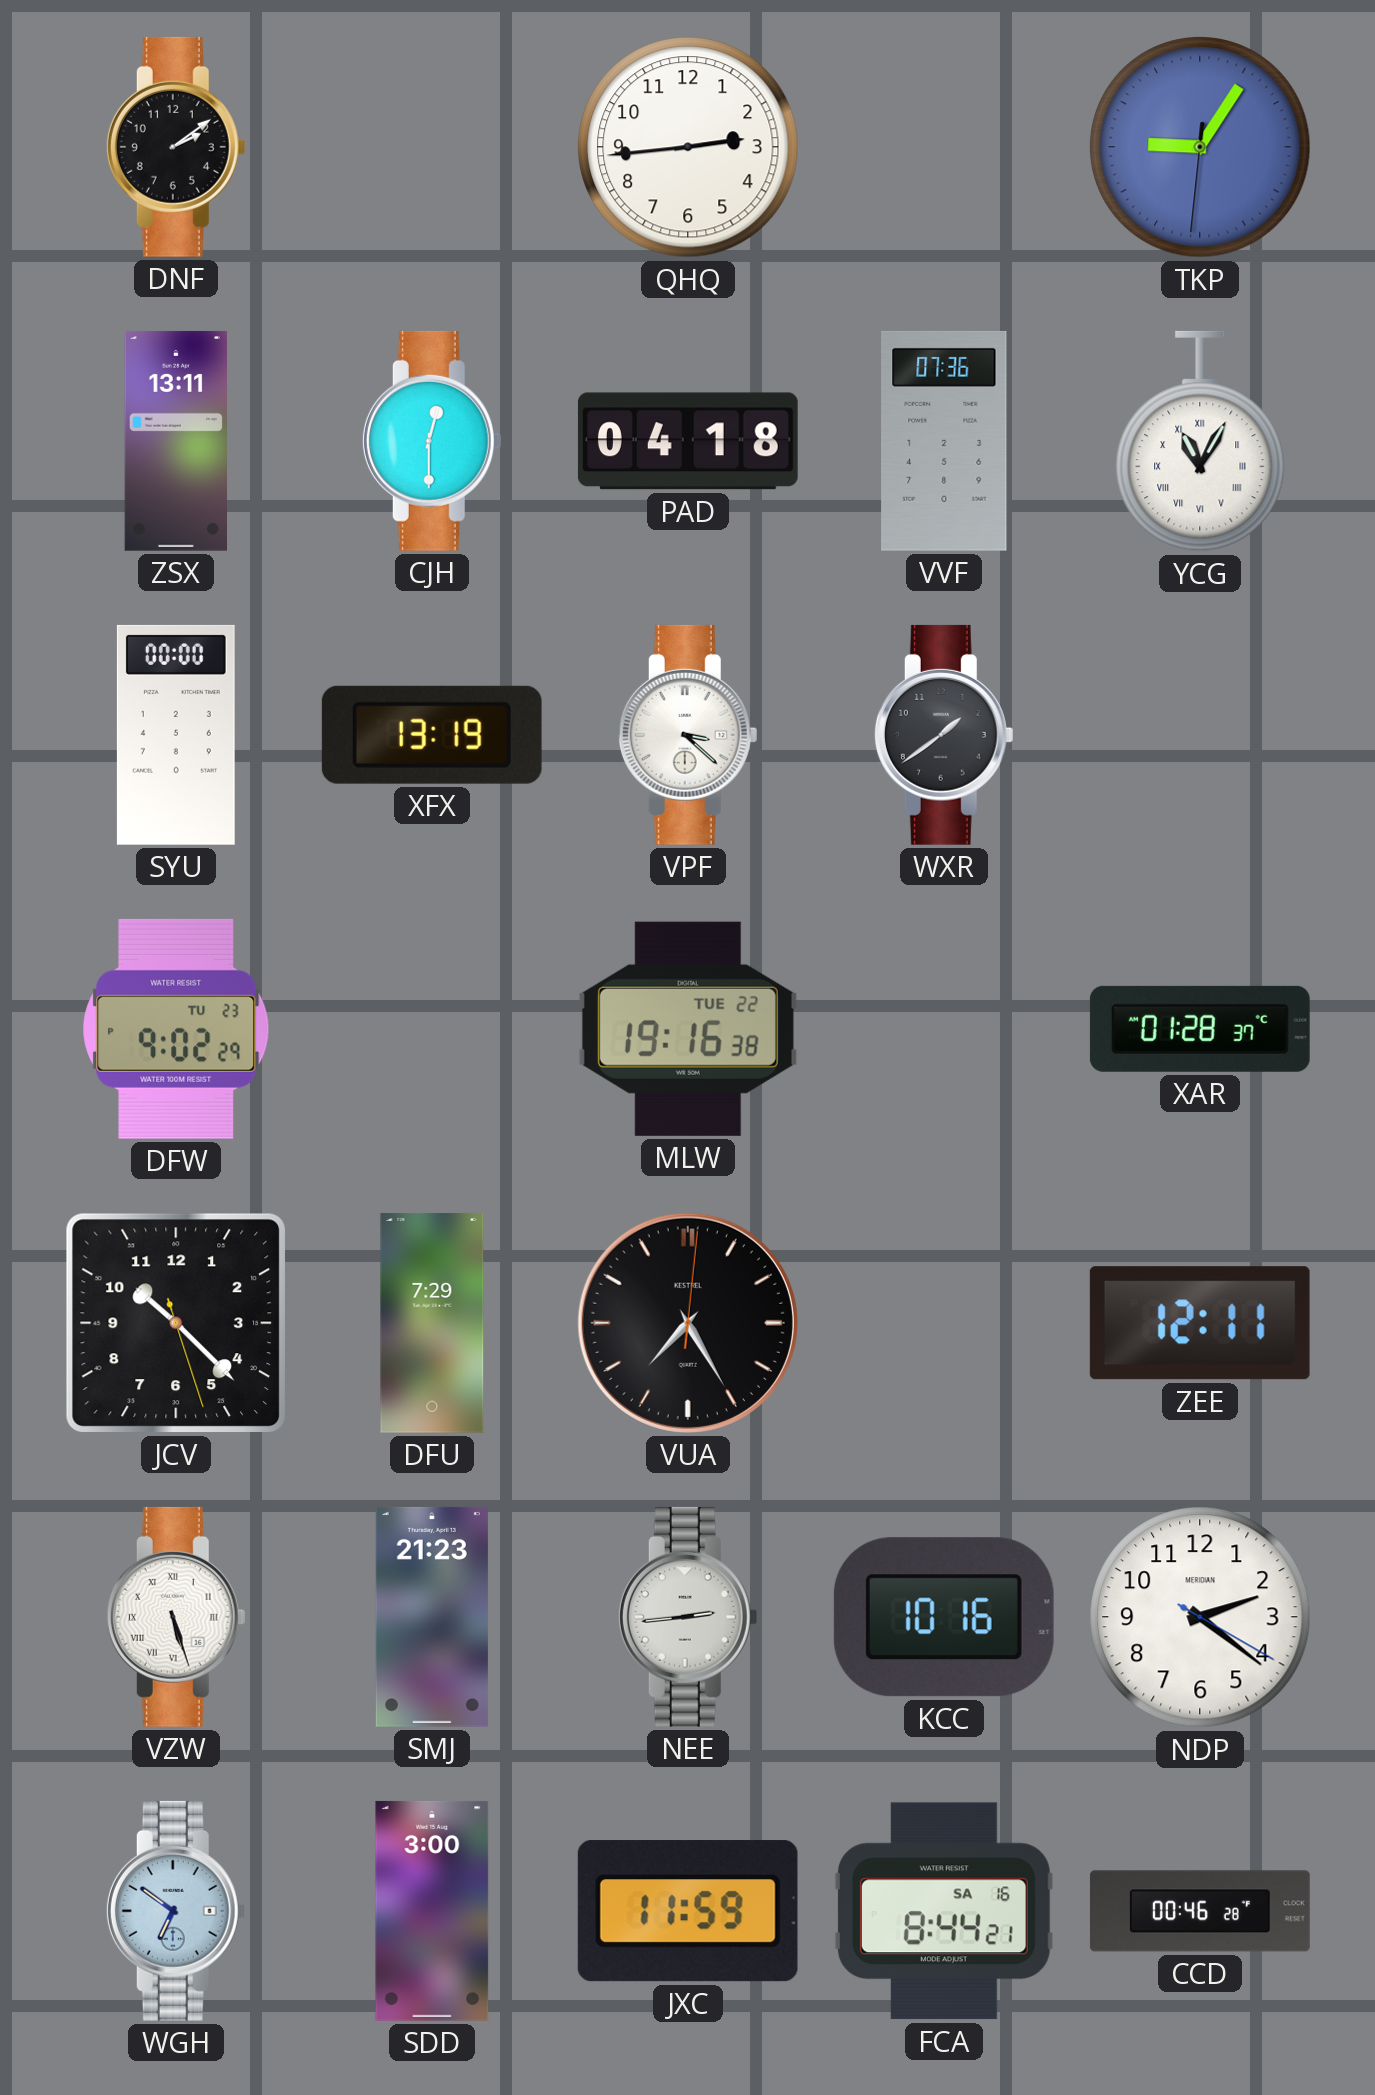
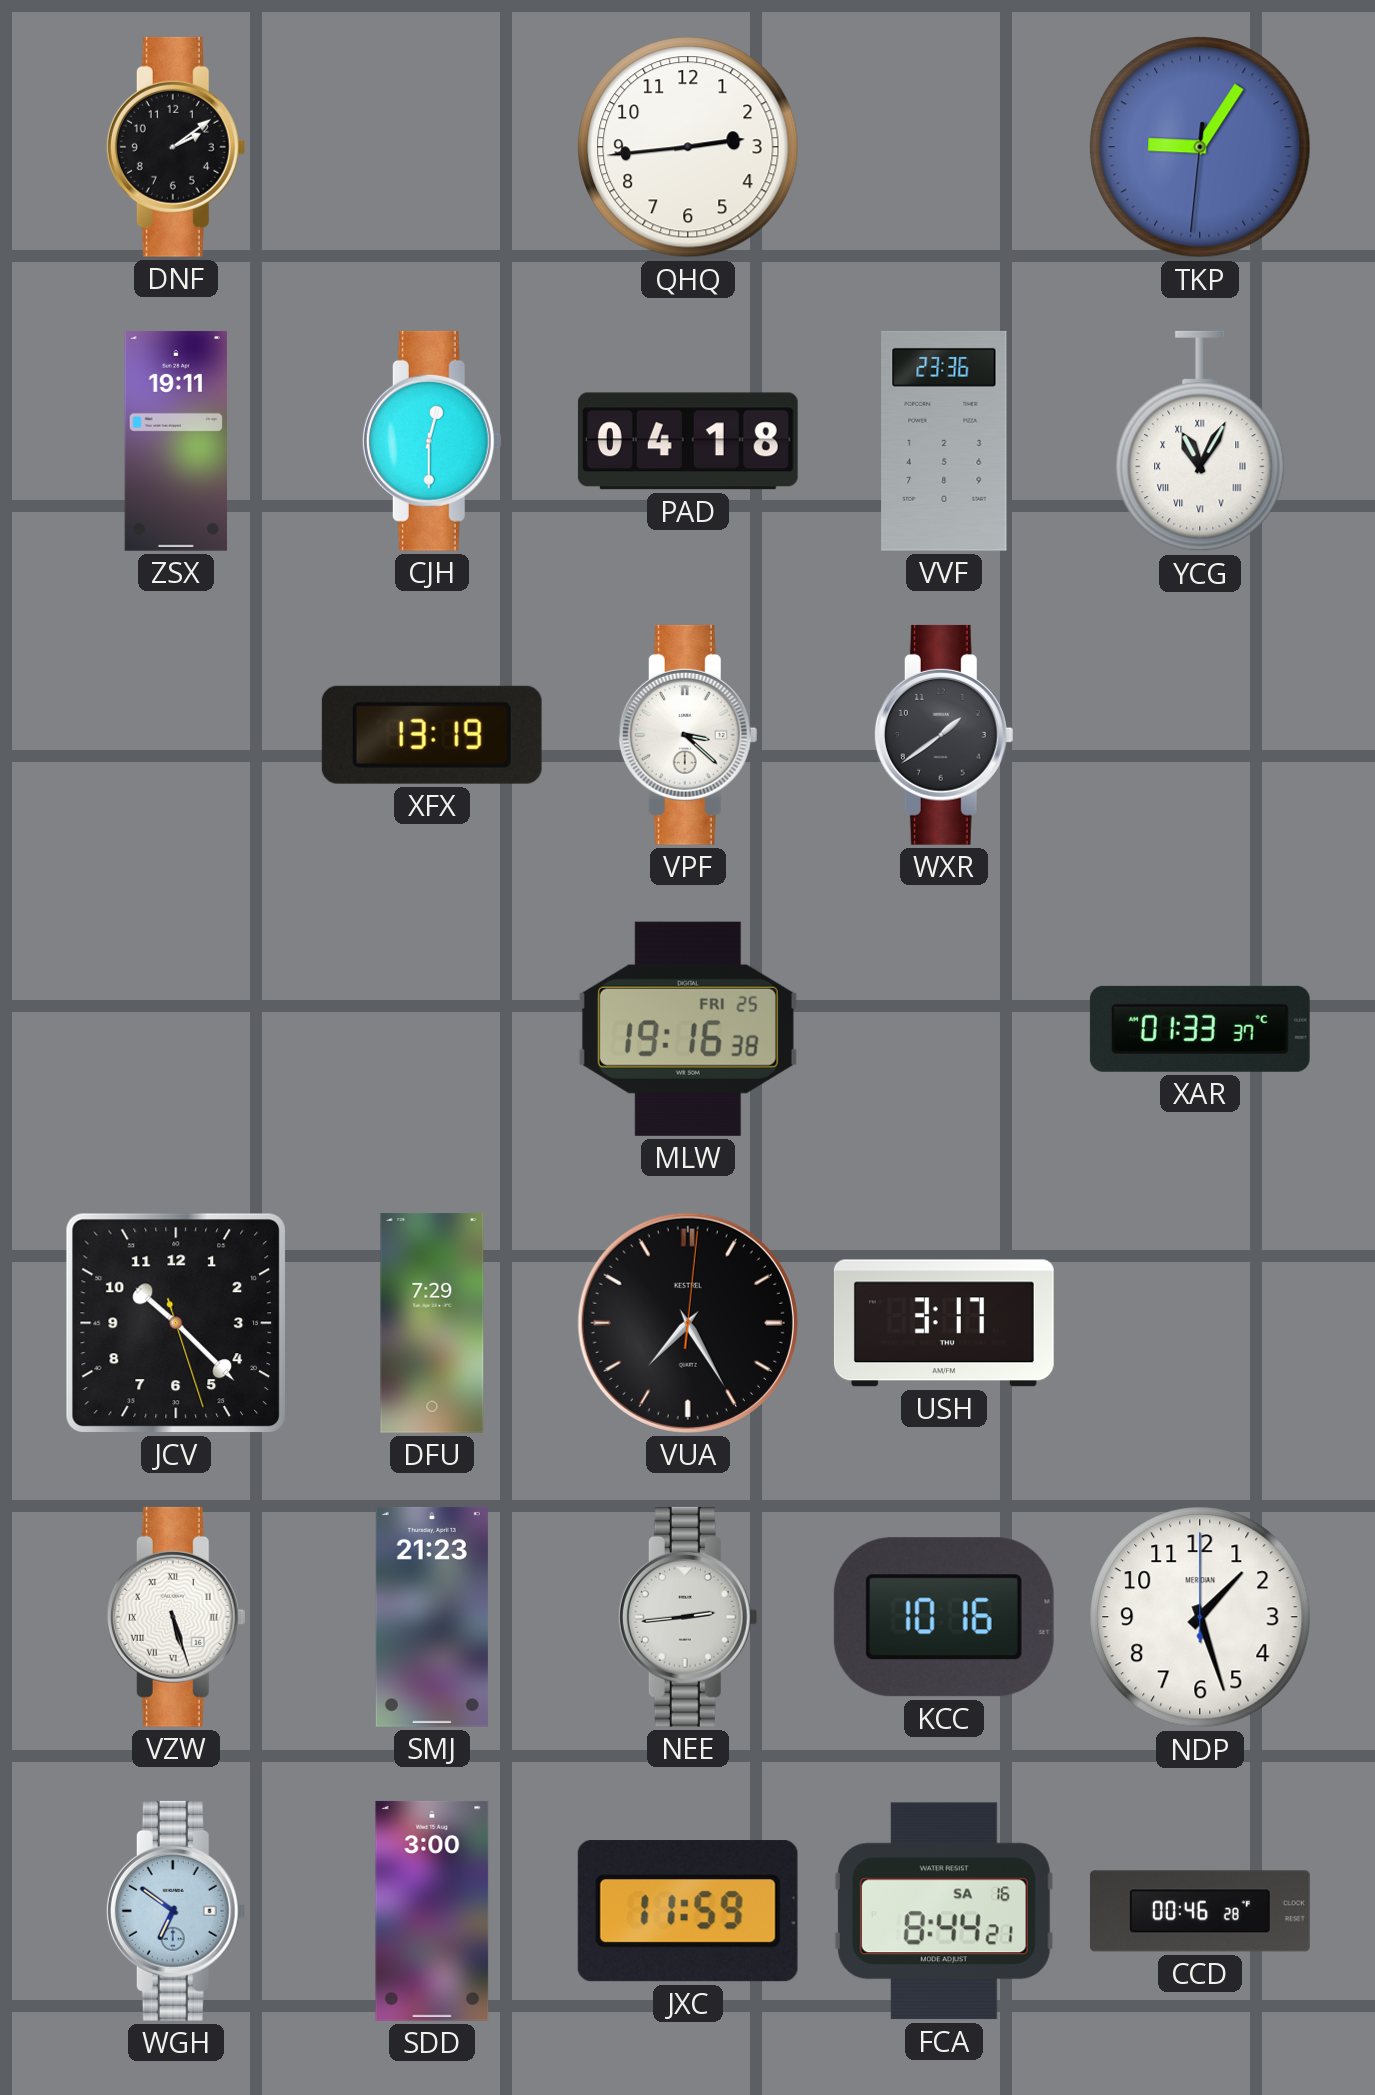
ZSX: 13:11 -> 19:11
VVF: 07:36 -> 23:36
SYU: 00:00 -> none
DFW: 9:02 -> none
MLW date: TUE 22 -> FRI 25
XAR: 01:28 -> 01:33
USH: none -> 3:17
ZEE: 12:11 -> none
NDP: 2:21 -> 1:27
